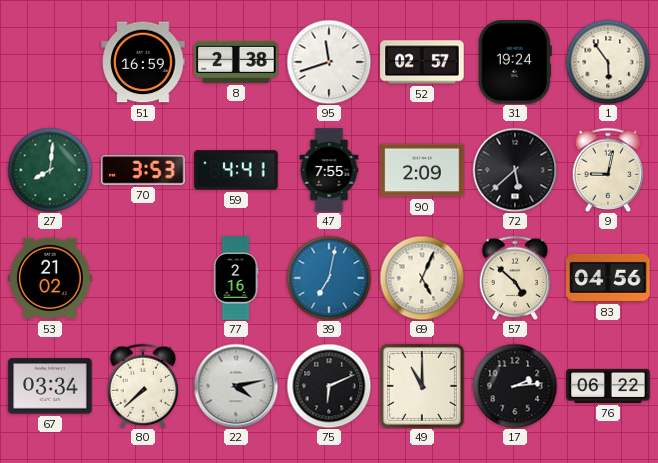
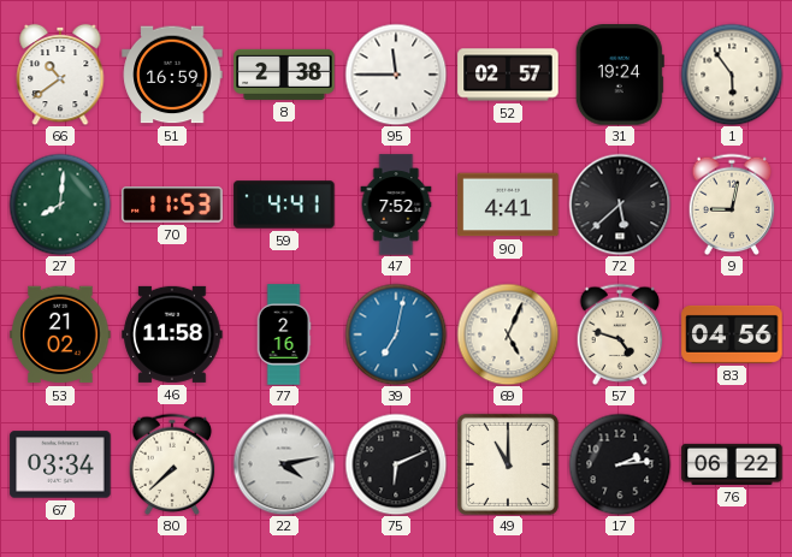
66: none -> 10:39
95: 11:42 -> 11:45
70: 3:53 -> 11:53
47: 7:55 -> 7:52
90: 2:09 -> 4:41
46: none -> 11:58
57: 4:52 -> 4:48
